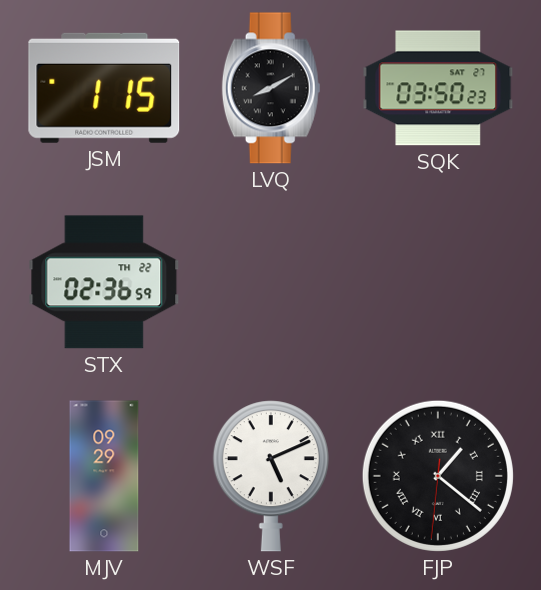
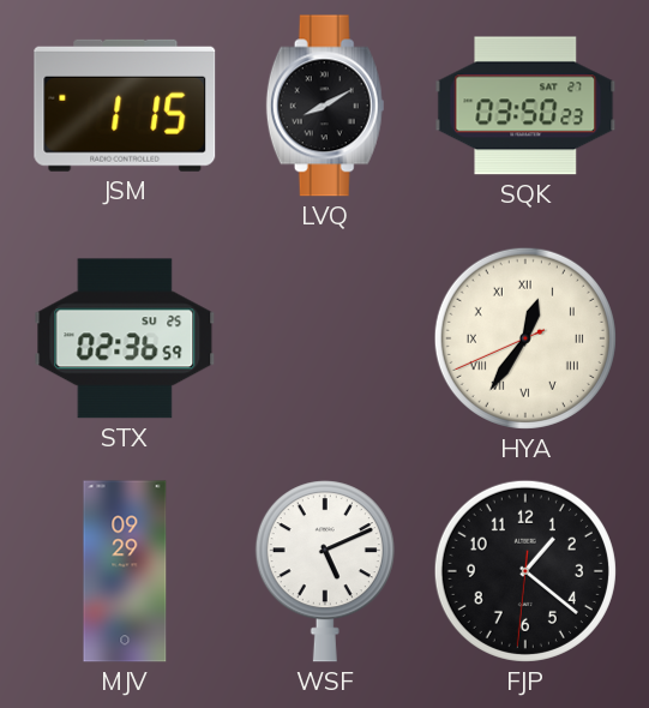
STX date: TH 22 -> SU 25
HYA: none -> 12:35
FJP numerals: Roman -> Arabic
